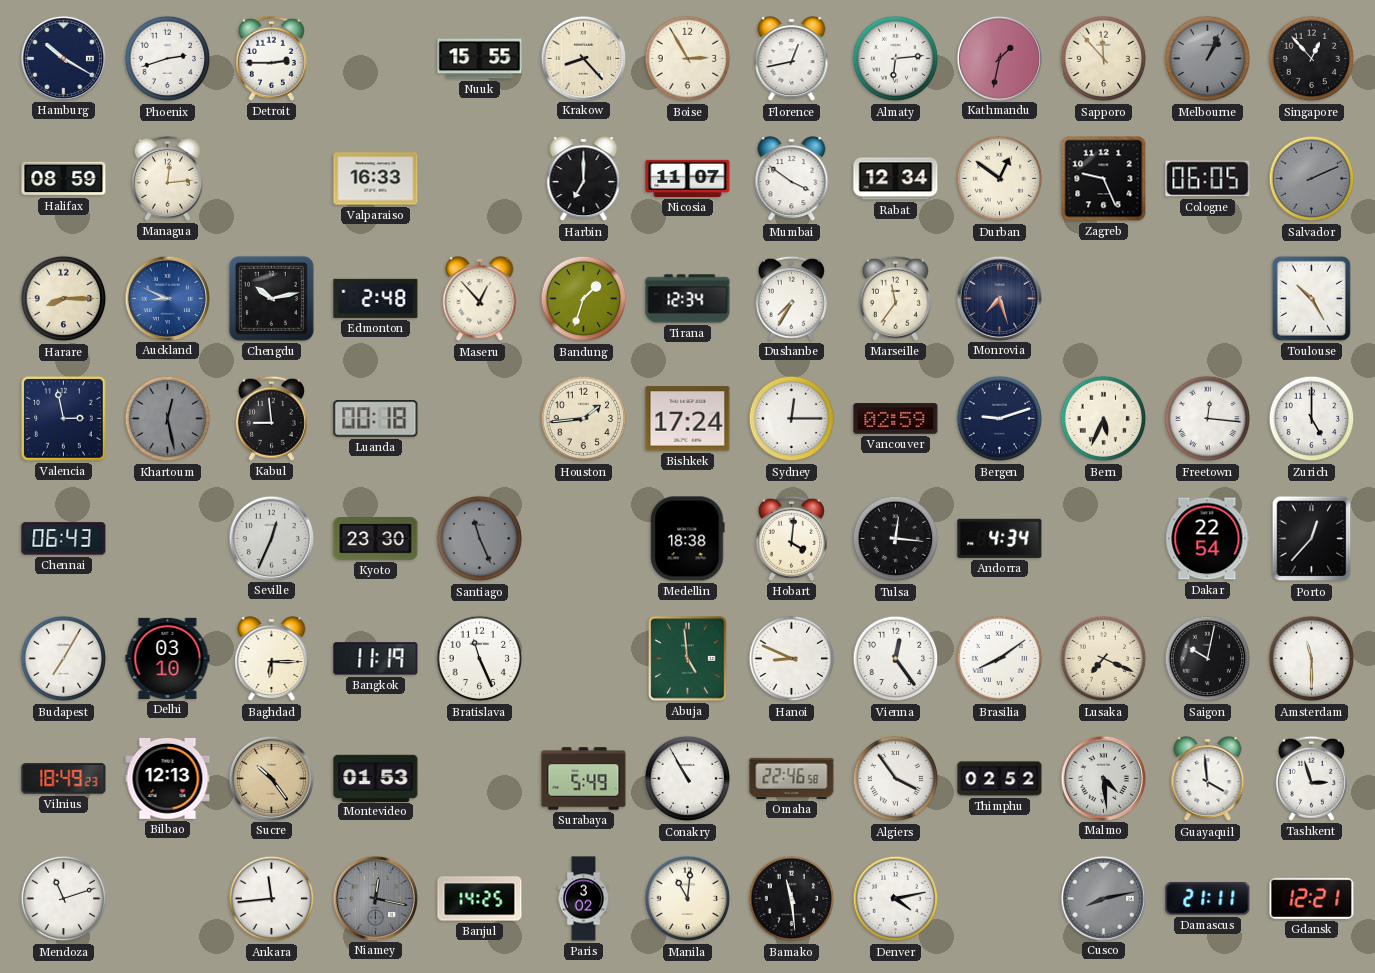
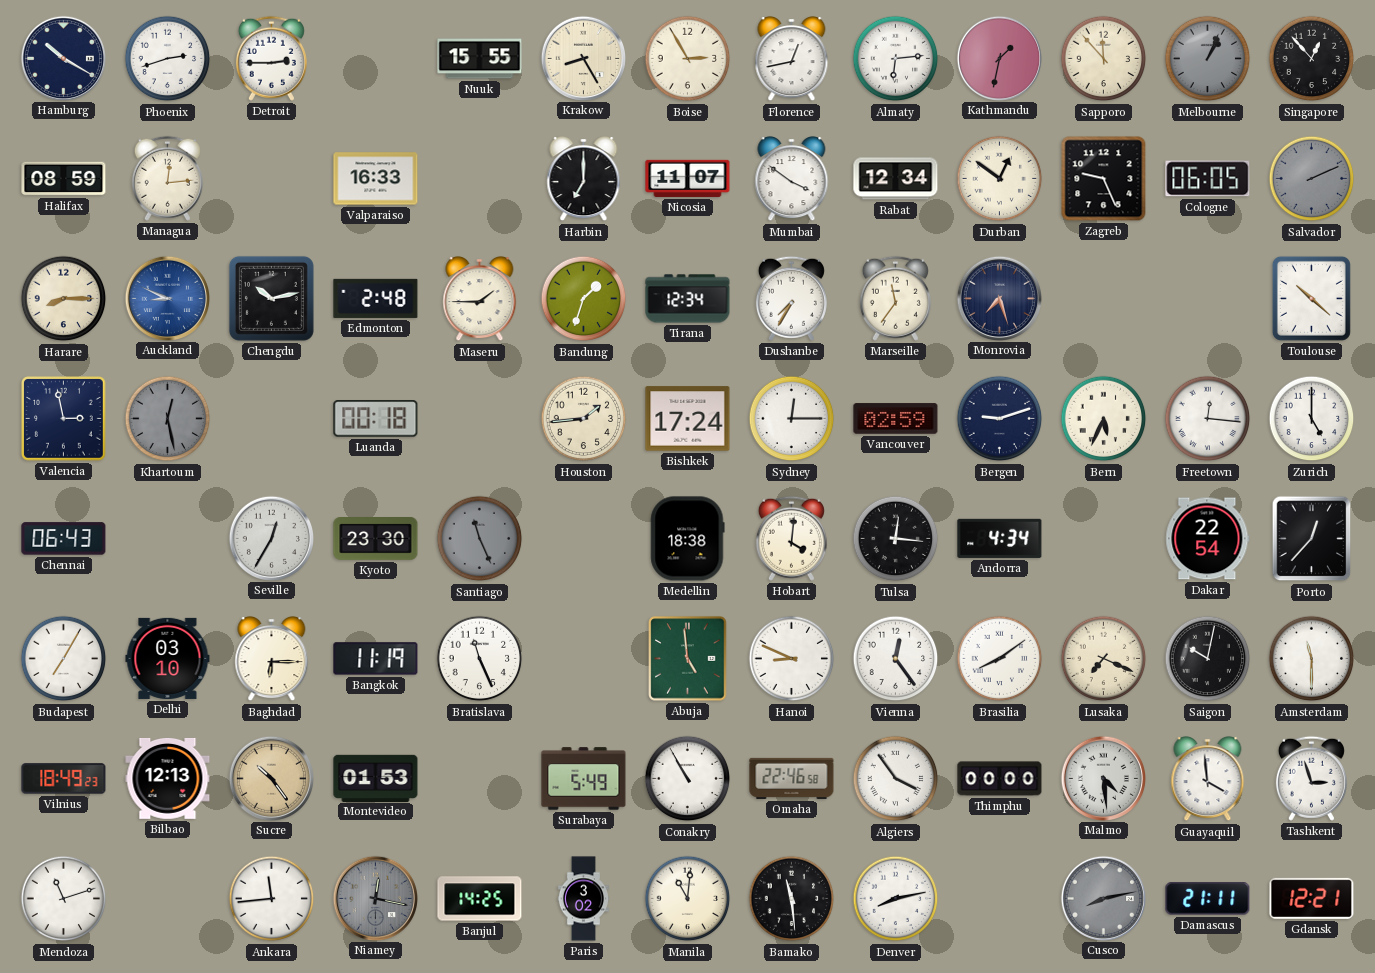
Krakow: 8:23 -> 8:25
Maseru: 12:53 -> 1:45
Toulouse: 10:25 -> 10:22
Kabul: 8:59 -> none
Seville: 12:34 -> 12:35
Thimphu: 02:52 -> 00:00
Denver: 4:13 -> 8:13
